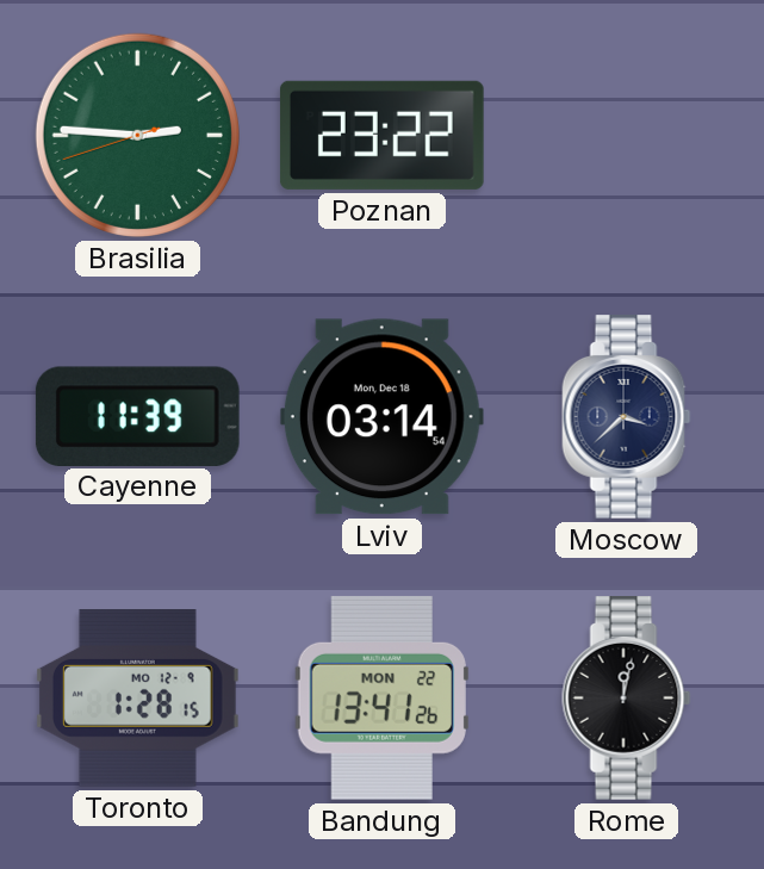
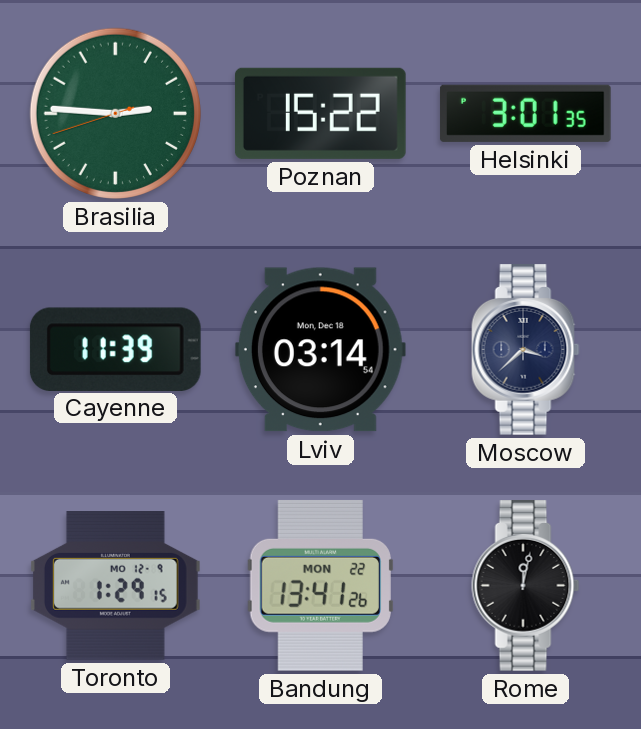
Poznan: 23:22 -> 15:22
Helsinki: none -> 3:01
Toronto: 1:28 -> 1:29
